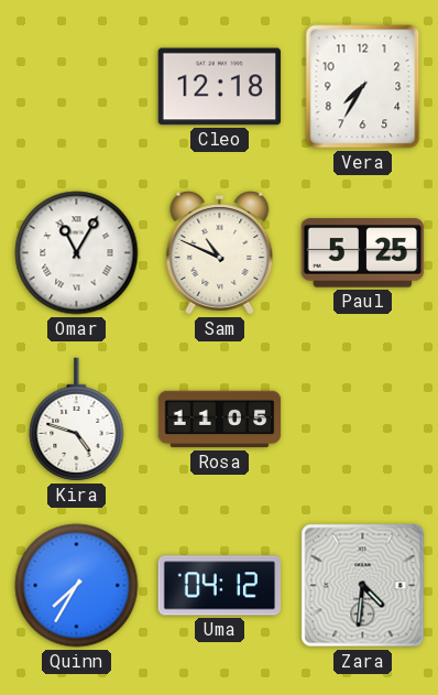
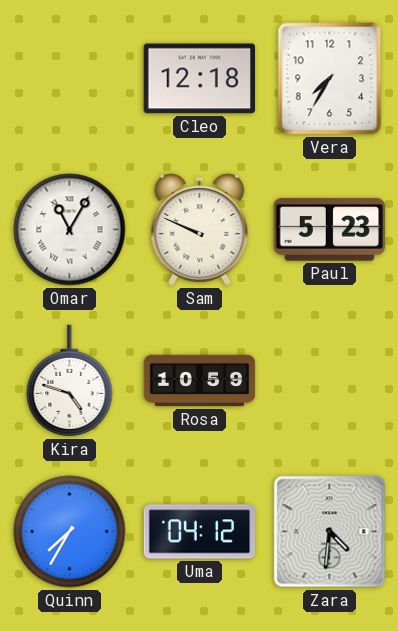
Sam: 10:49 -> 9:49
Paul: 5:25 -> 5:23
Rosa: 11:05 -> 10:59
